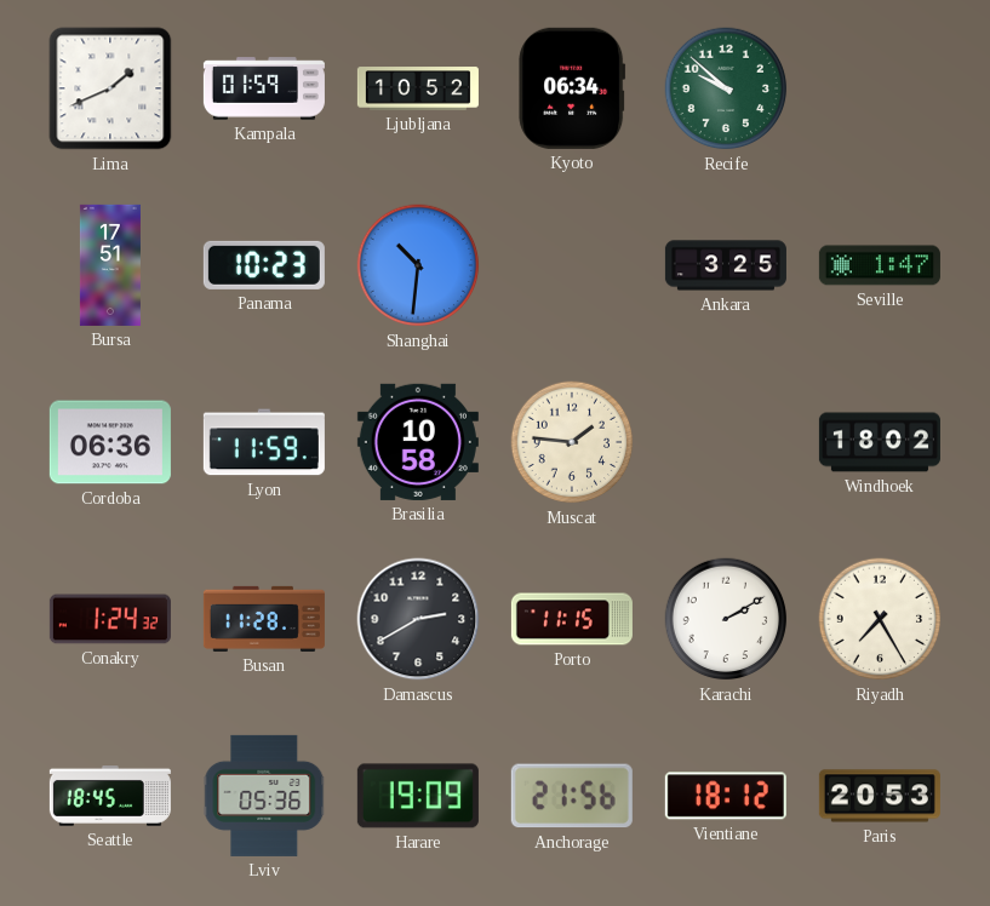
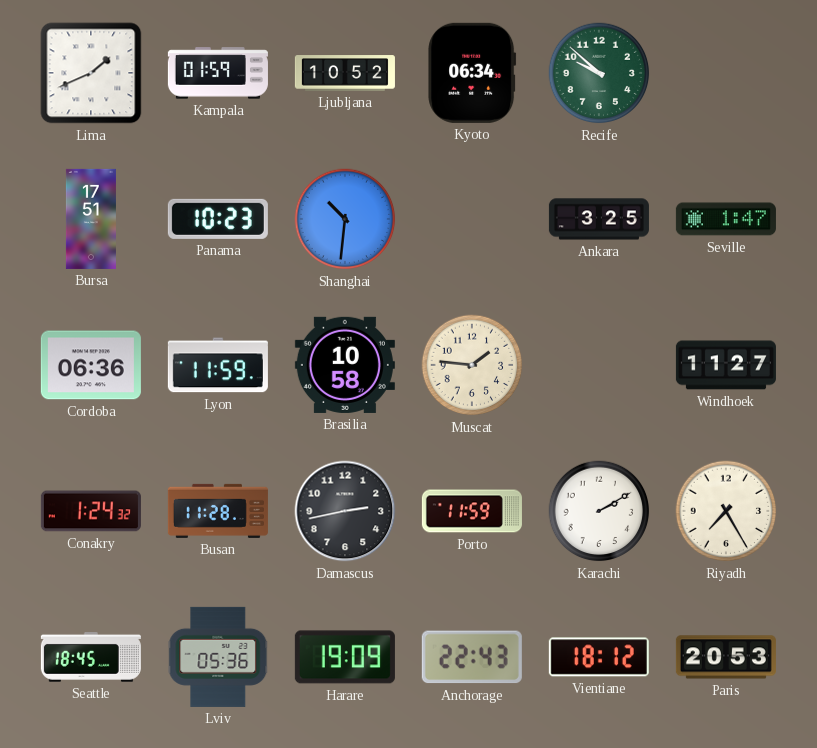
Windhoek: 18:02 -> 11:27
Damascus: 2:40 -> 2:43
Porto: 11:15 -> 11:59
Anchorage: 21:56 -> 22:43
